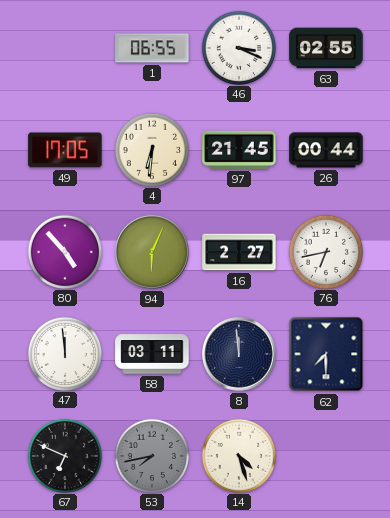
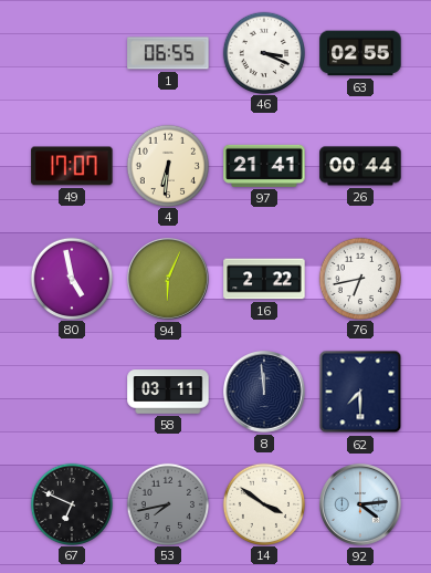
49: 17:05 -> 17:07
97: 21:45 -> 21:41
80: 4:53 -> 4:58
16: 2:27 -> 2:22
47: 11:59 -> none
14: 4:27 -> 3:51
92: none -> 4:14
